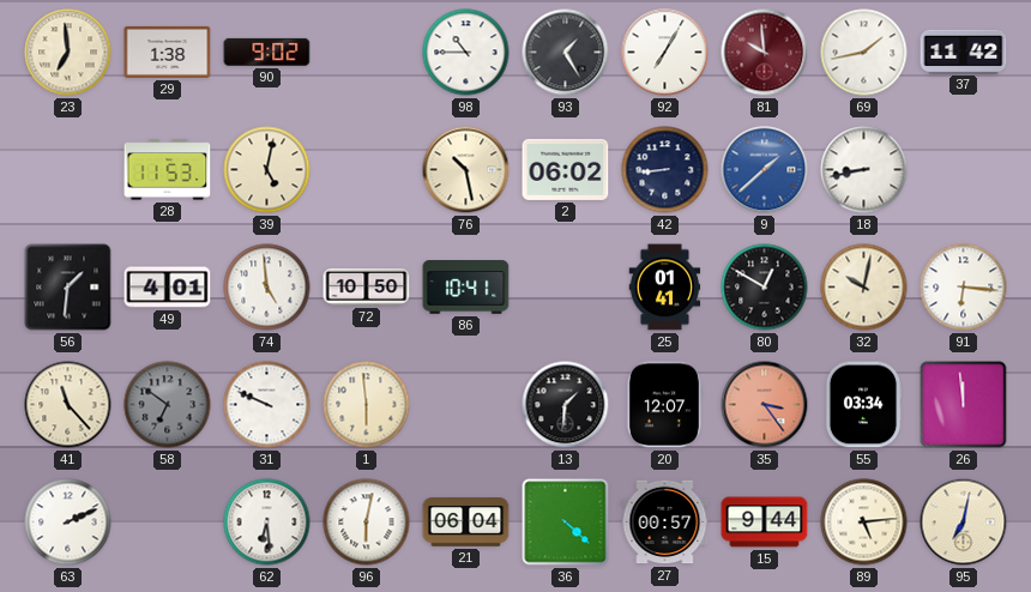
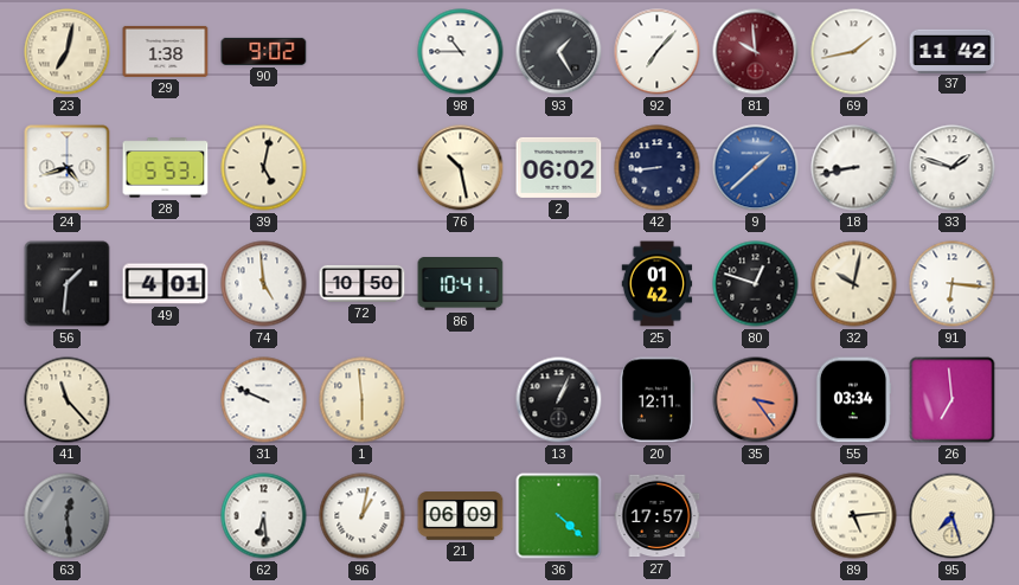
23: 6:59 -> 7:02
92: 7:05 -> 7:07
24: none -> 4:42
28: 11:53 -> 5:53
33: none -> 1:48
25: 01:41 -> 01:42
80: 12:50 -> 12:48
58: 6:51 -> none
13: 1:31 -> 1:04
20: 12:07 -> 12:11
26: 11:59 -> 6:59
63: 2:11 -> 12:29
63 dial: white -> grey
96: 6:02 -> 1:02
21: 06:04 -> 06:09
27: 00:57 -> 17:57
15: 9:44 -> none
95: 7:02 -> 7:27
